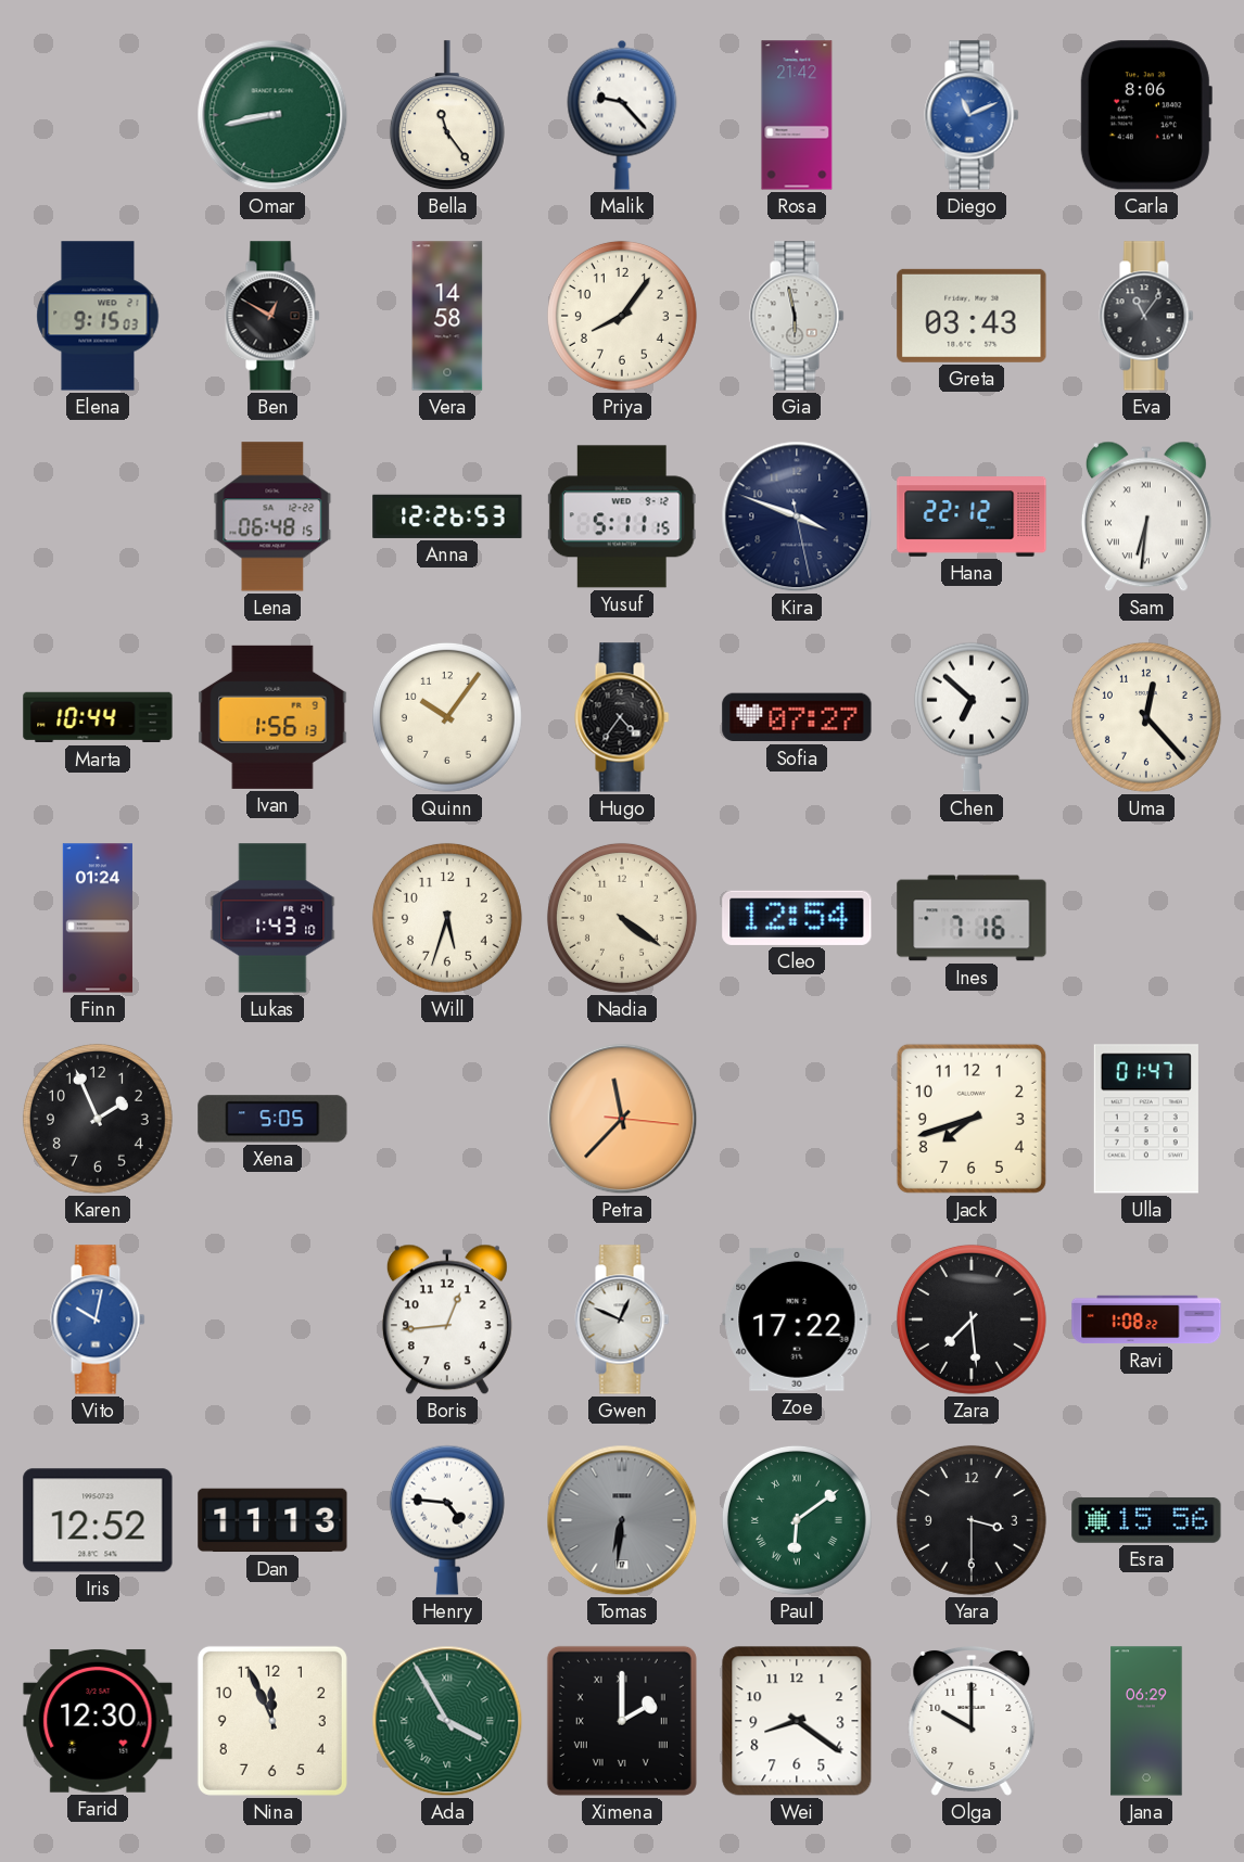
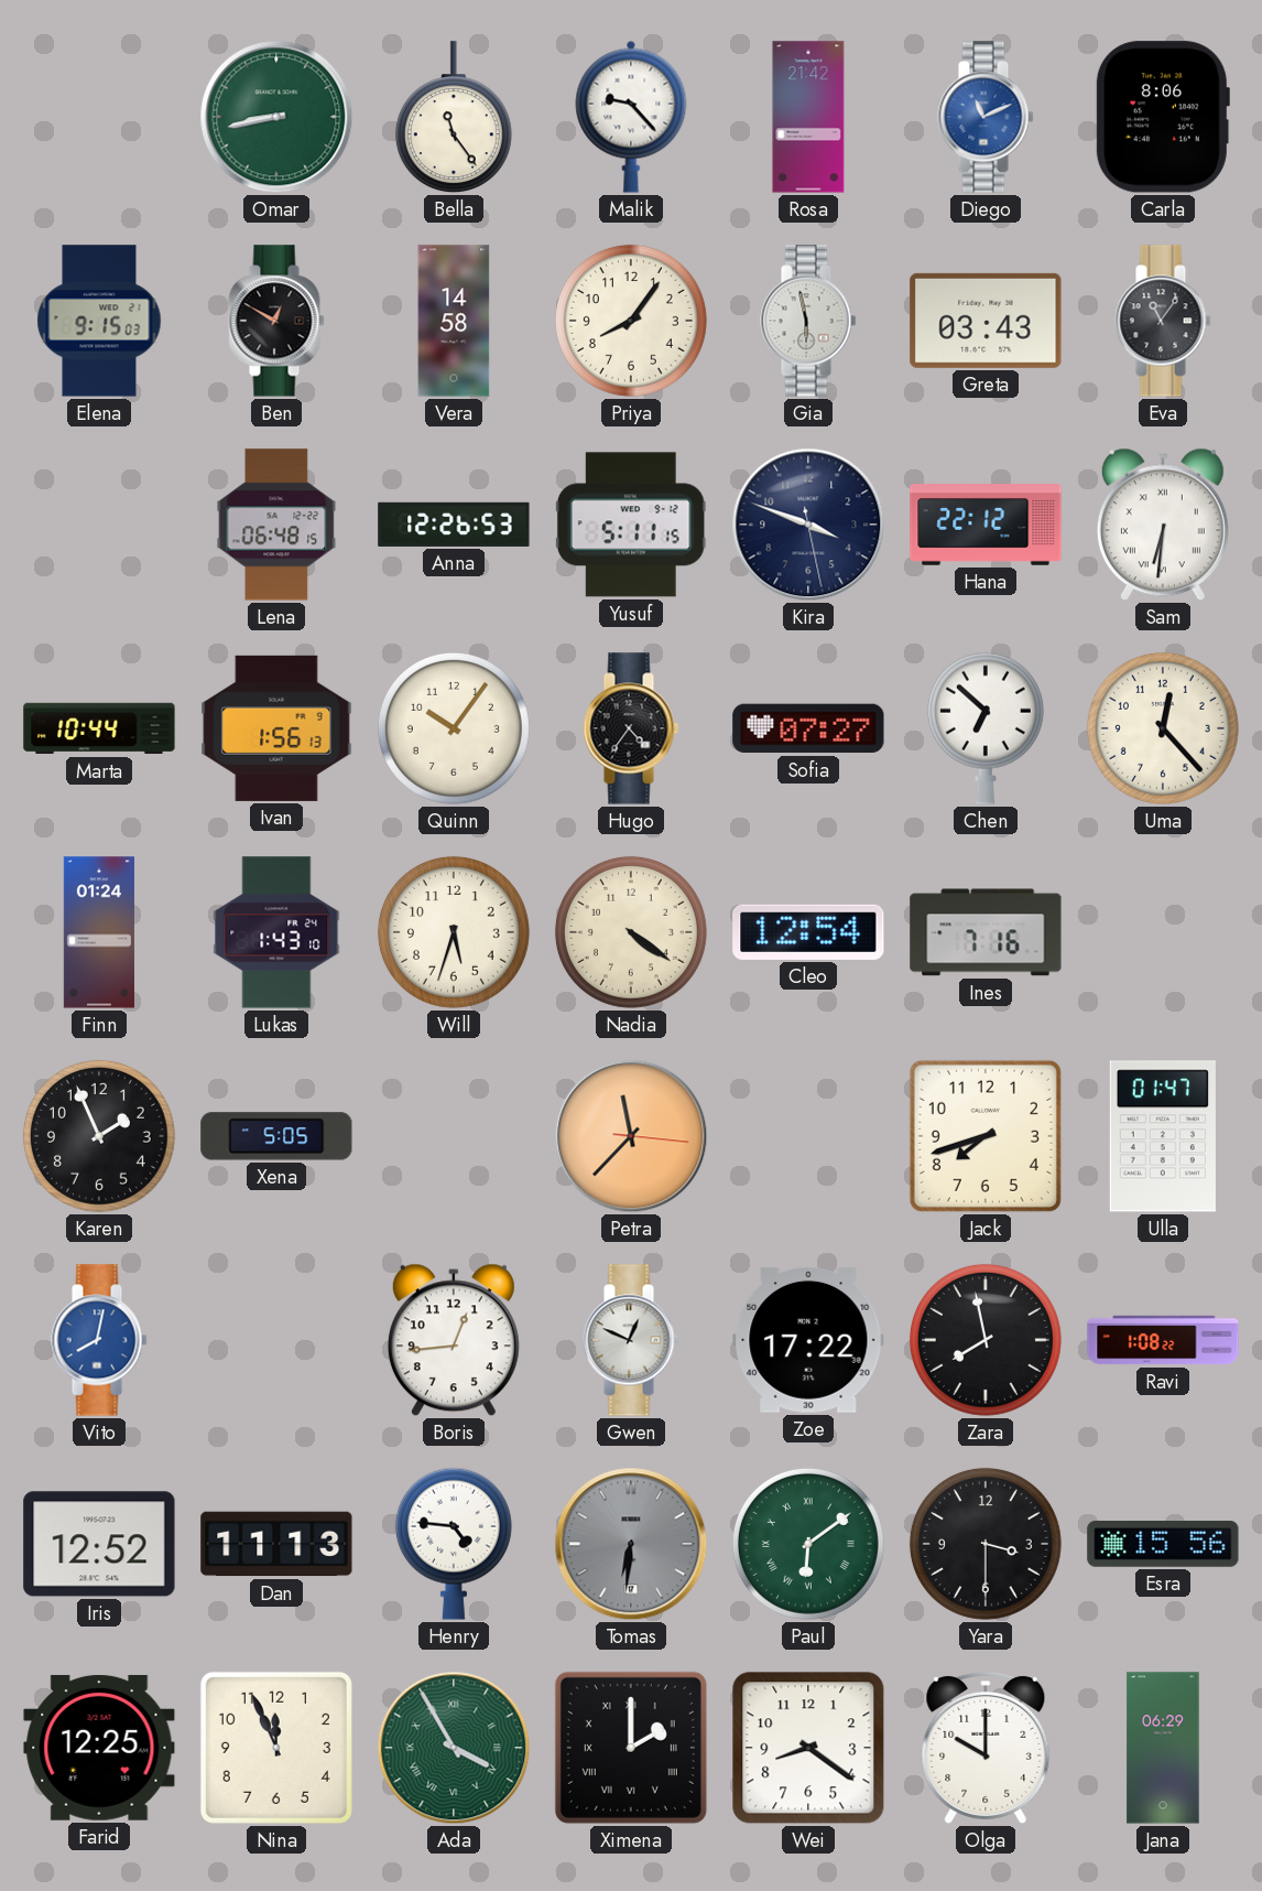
Vito: 10:02 -> 8:02
Zara: 7:29 -> 7:58
Farid: 12:30 -> 12:25
